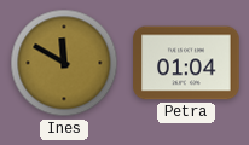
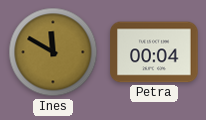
Petra: 01:04 -> 00:04
